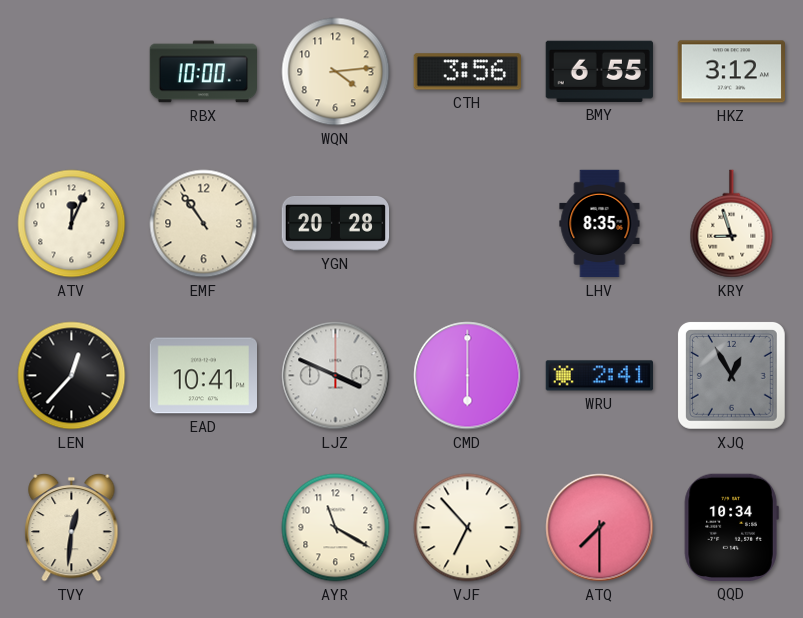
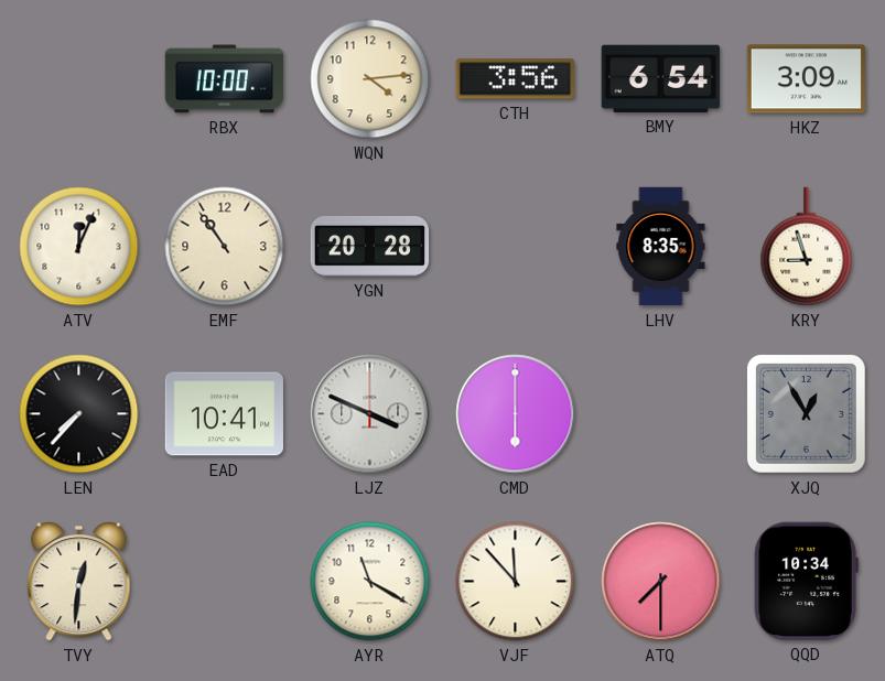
BMY: 6:55 -> 6:54
HKZ: 3:12 -> 3:09
LEN: 12:37 -> 7:37
WRU: 2:41 -> none
VJF: 6:53 -> 11:53
